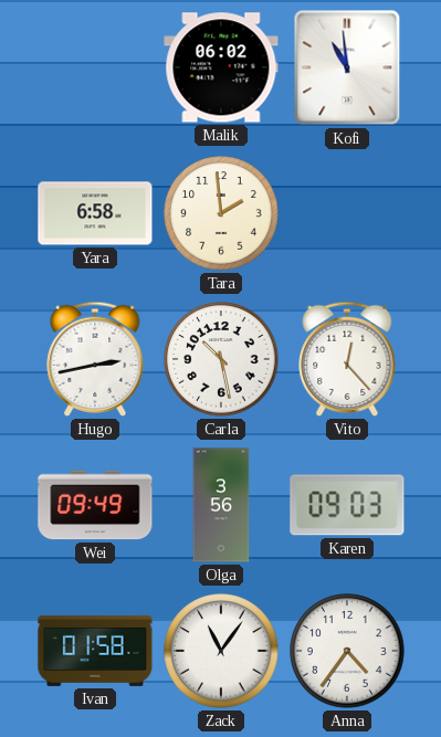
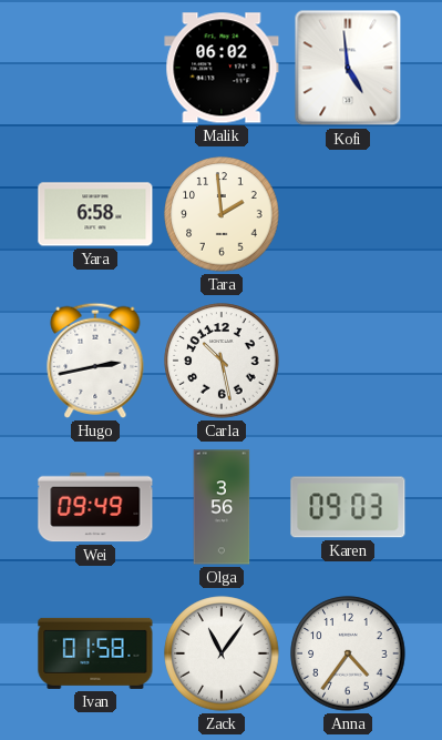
Kofi: 10:59 -> 4:59
Vito: 12:23 -> none
